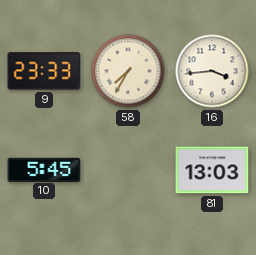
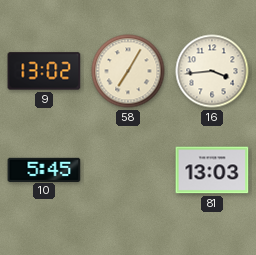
9: 23:33 -> 13:02
58: 7:35 -> 7:05
